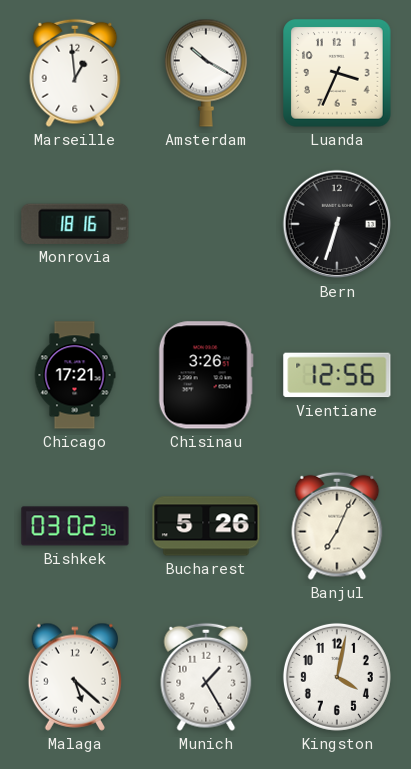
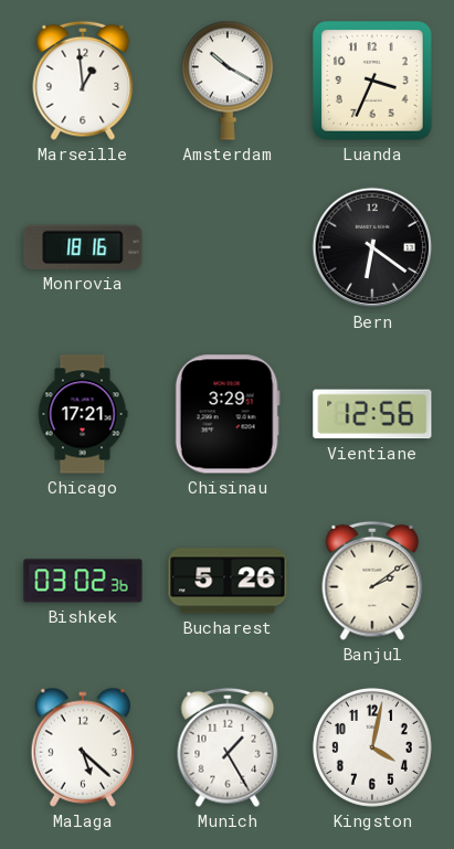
Bern: 6:33 -> 6:21
Chisinau: 3:26 -> 3:29
Banjul: 7:04 -> 2:09
